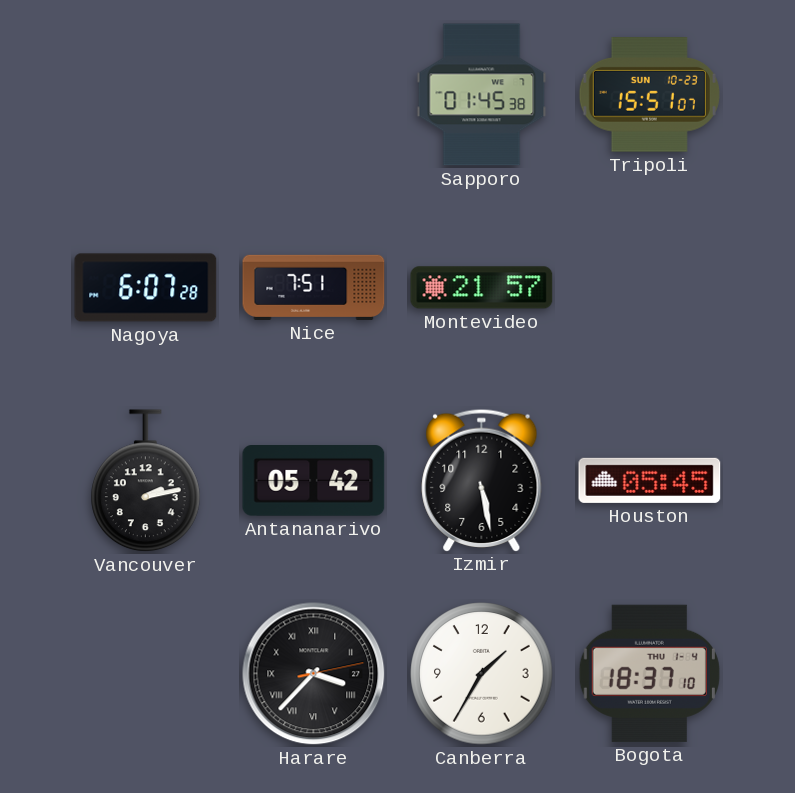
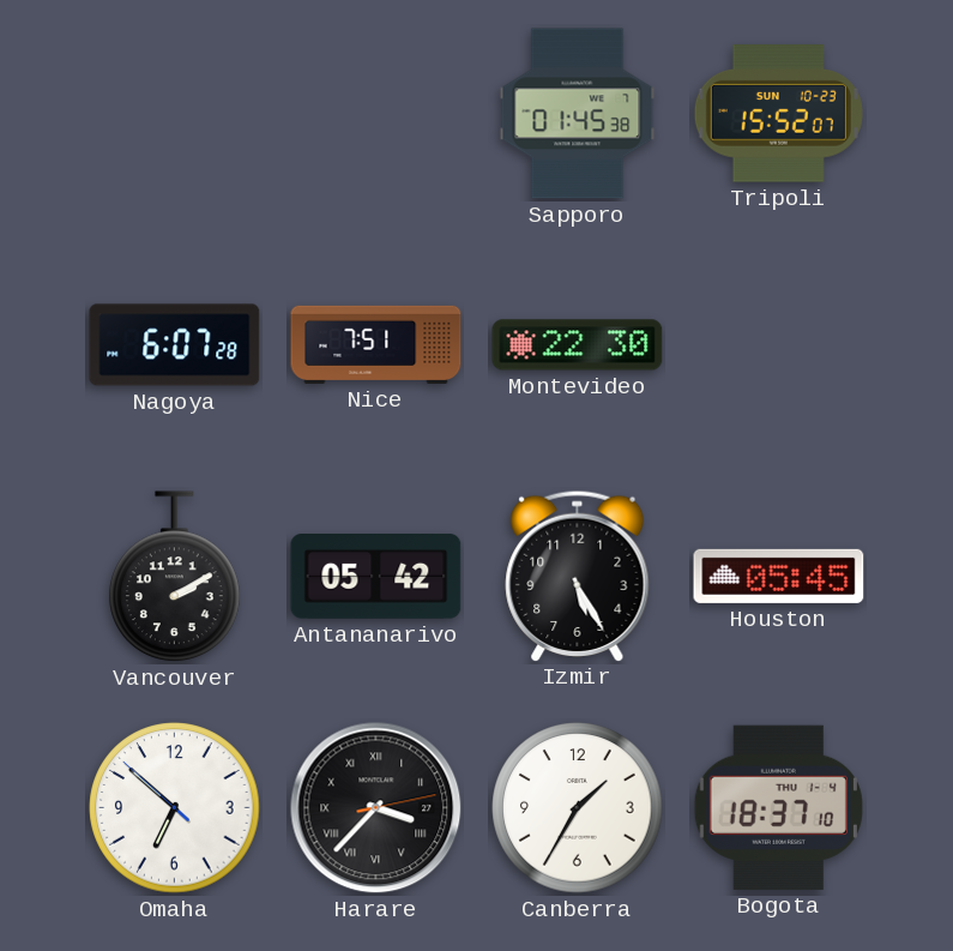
Tripoli: 15:51 -> 15:52
Montevideo: 21:57 -> 22:30
Vancouver: 2:13 -> 2:10
Izmir: 5:28 -> 5:25
Omaha: none -> 6:51
